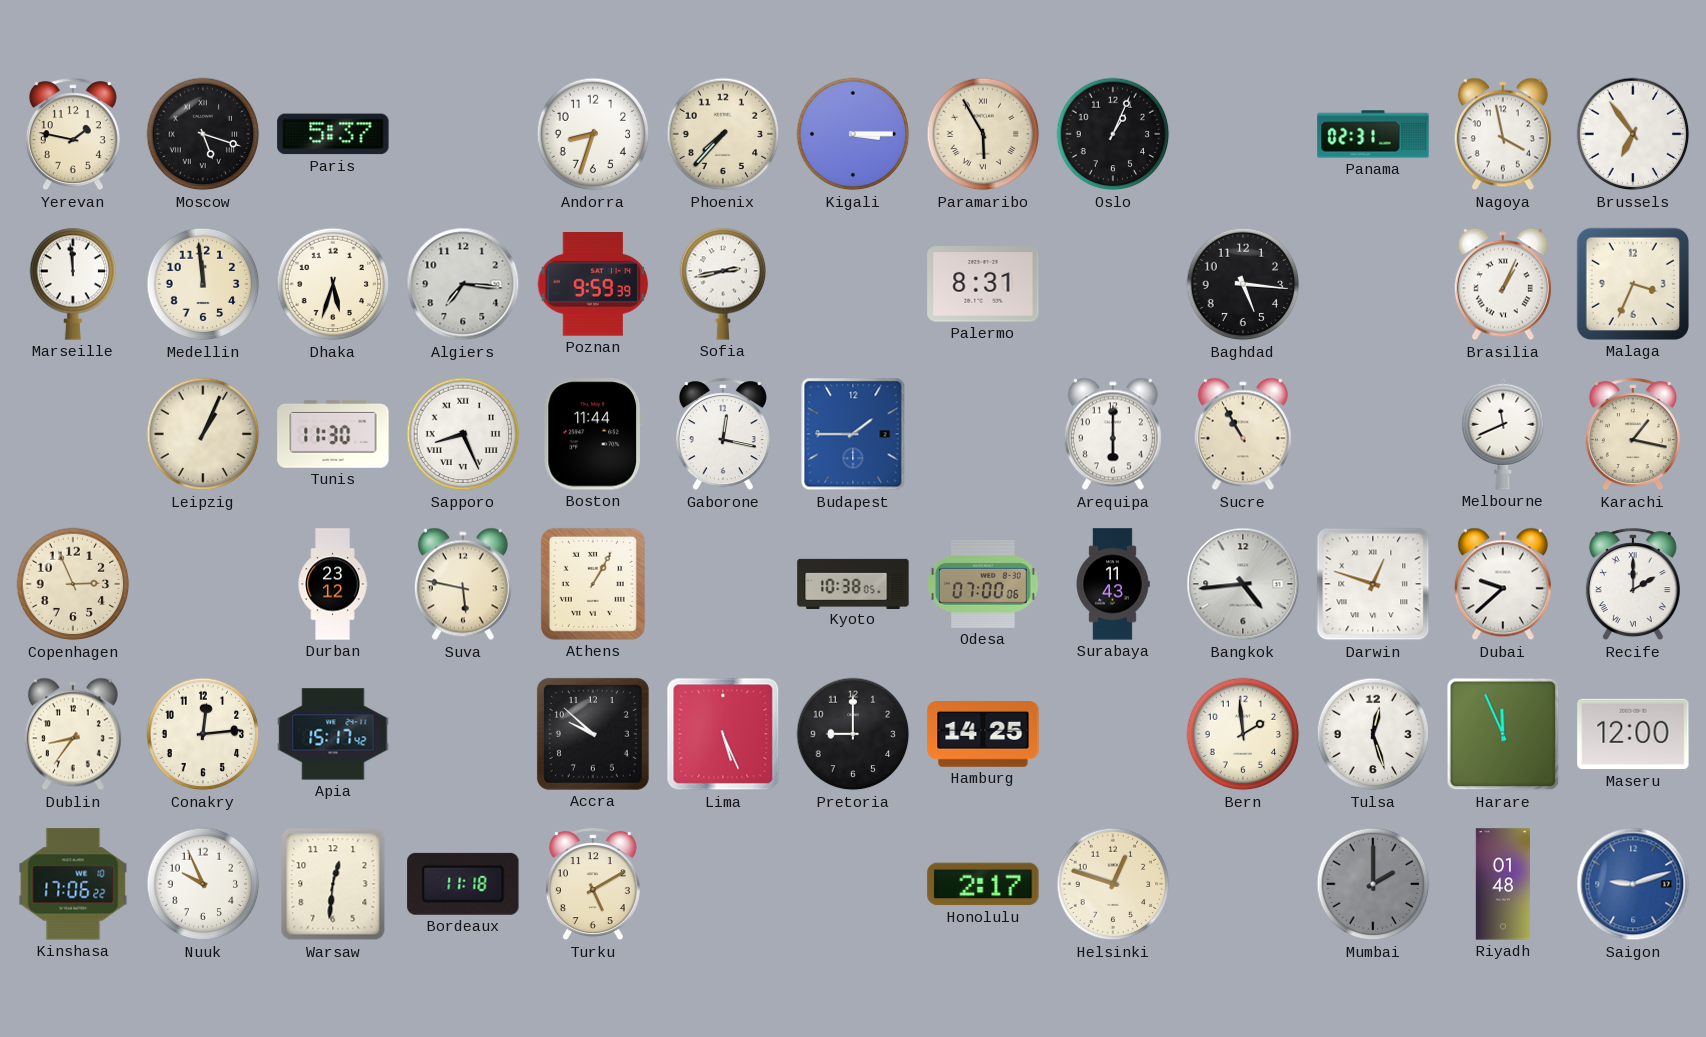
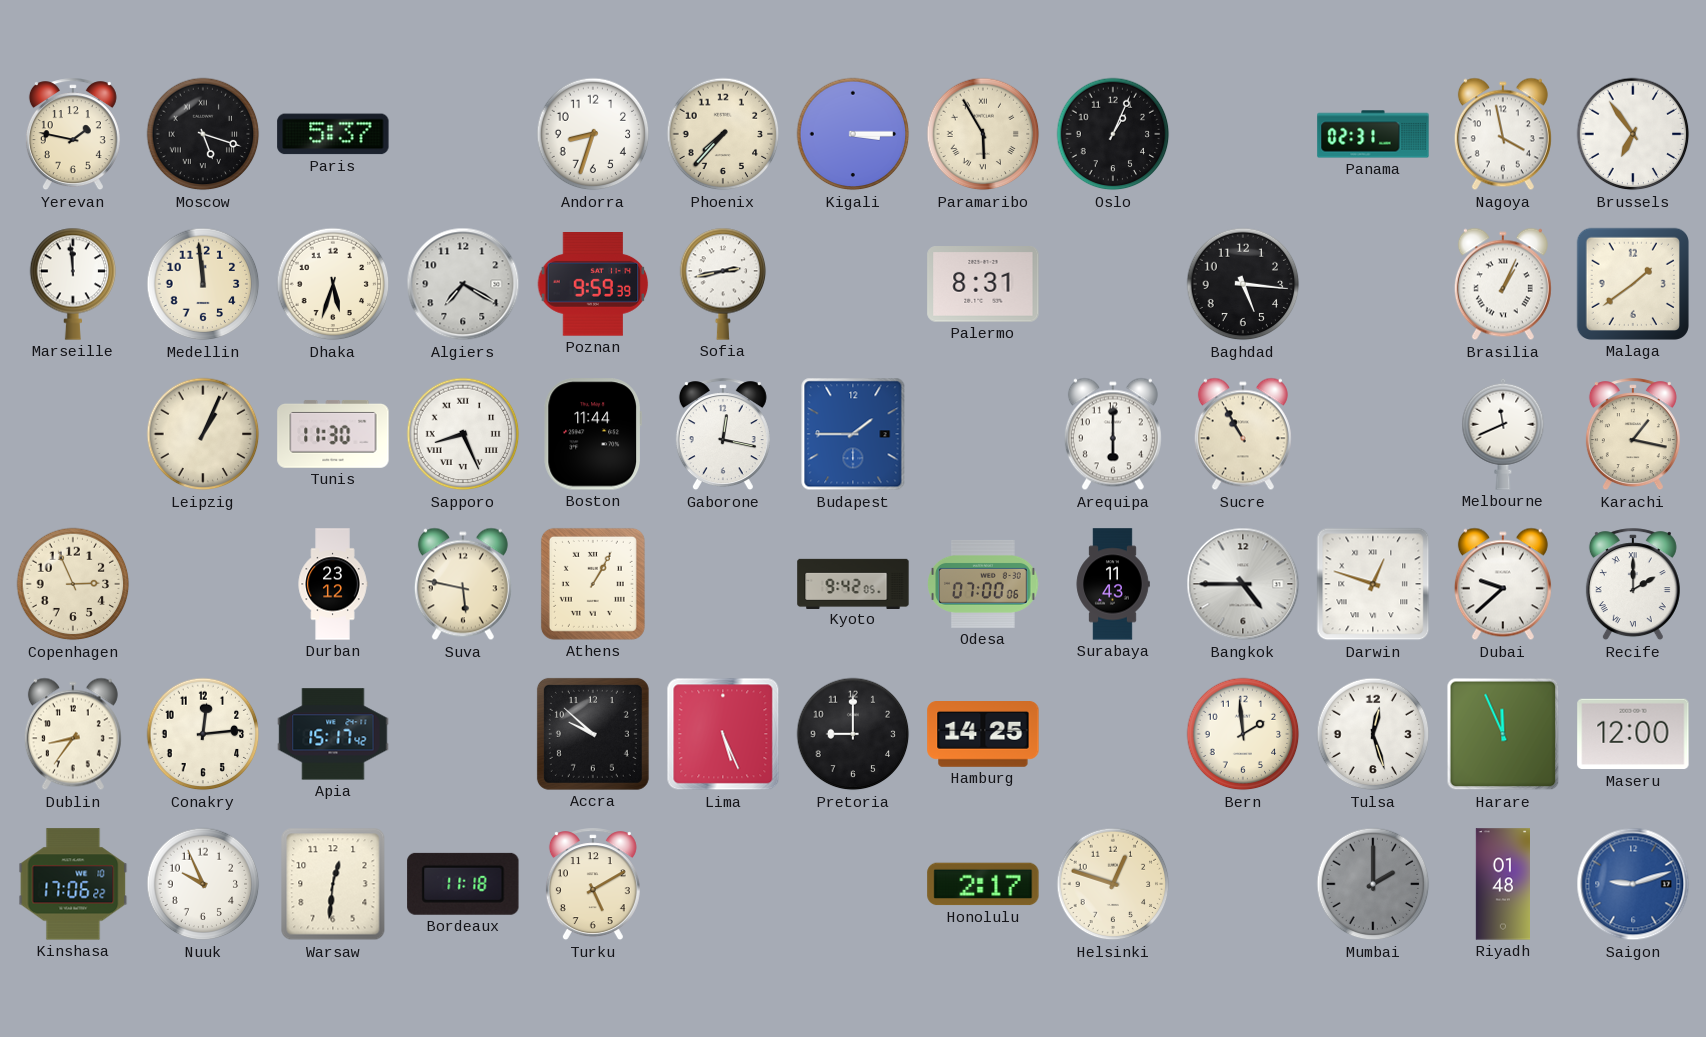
Algiers: 7:16 -> 7:20
Malaga: 3:34 -> 1:39
Kyoto: 10:38 -> 9:42
Bangkok: 4:44 -> 4:45
